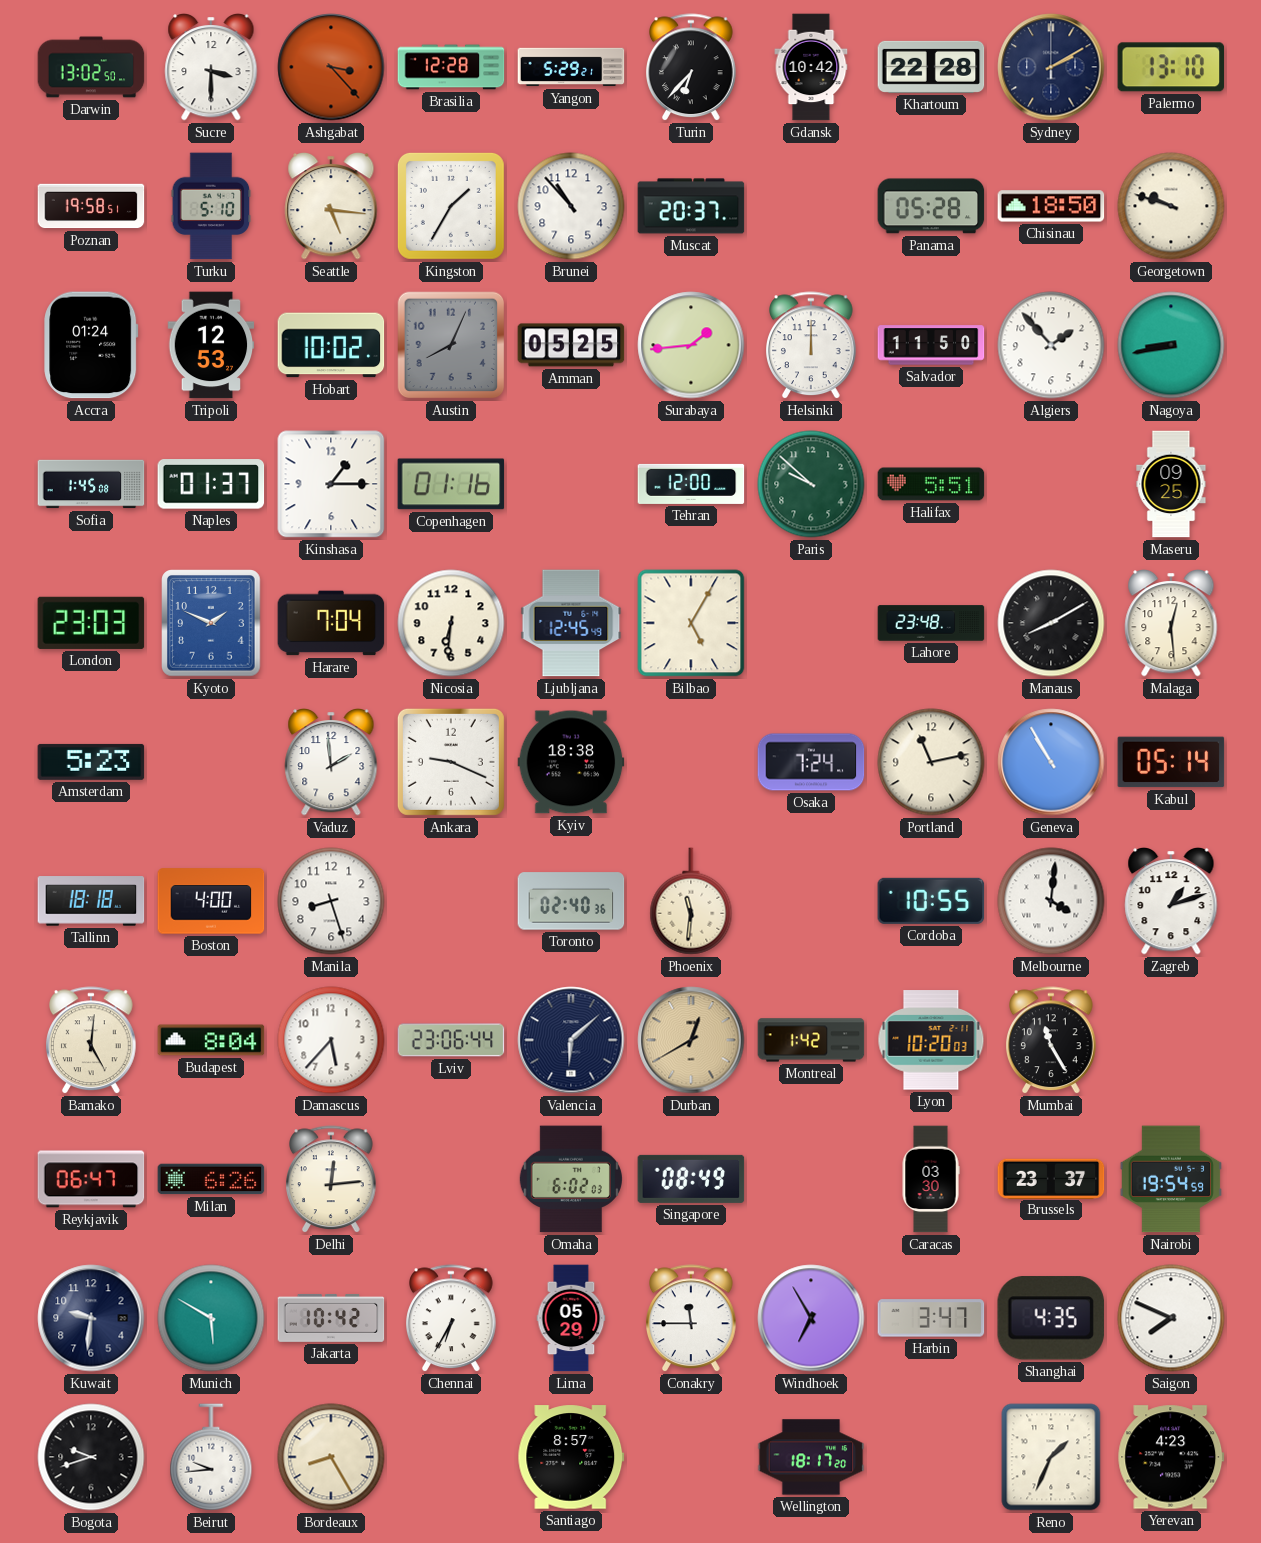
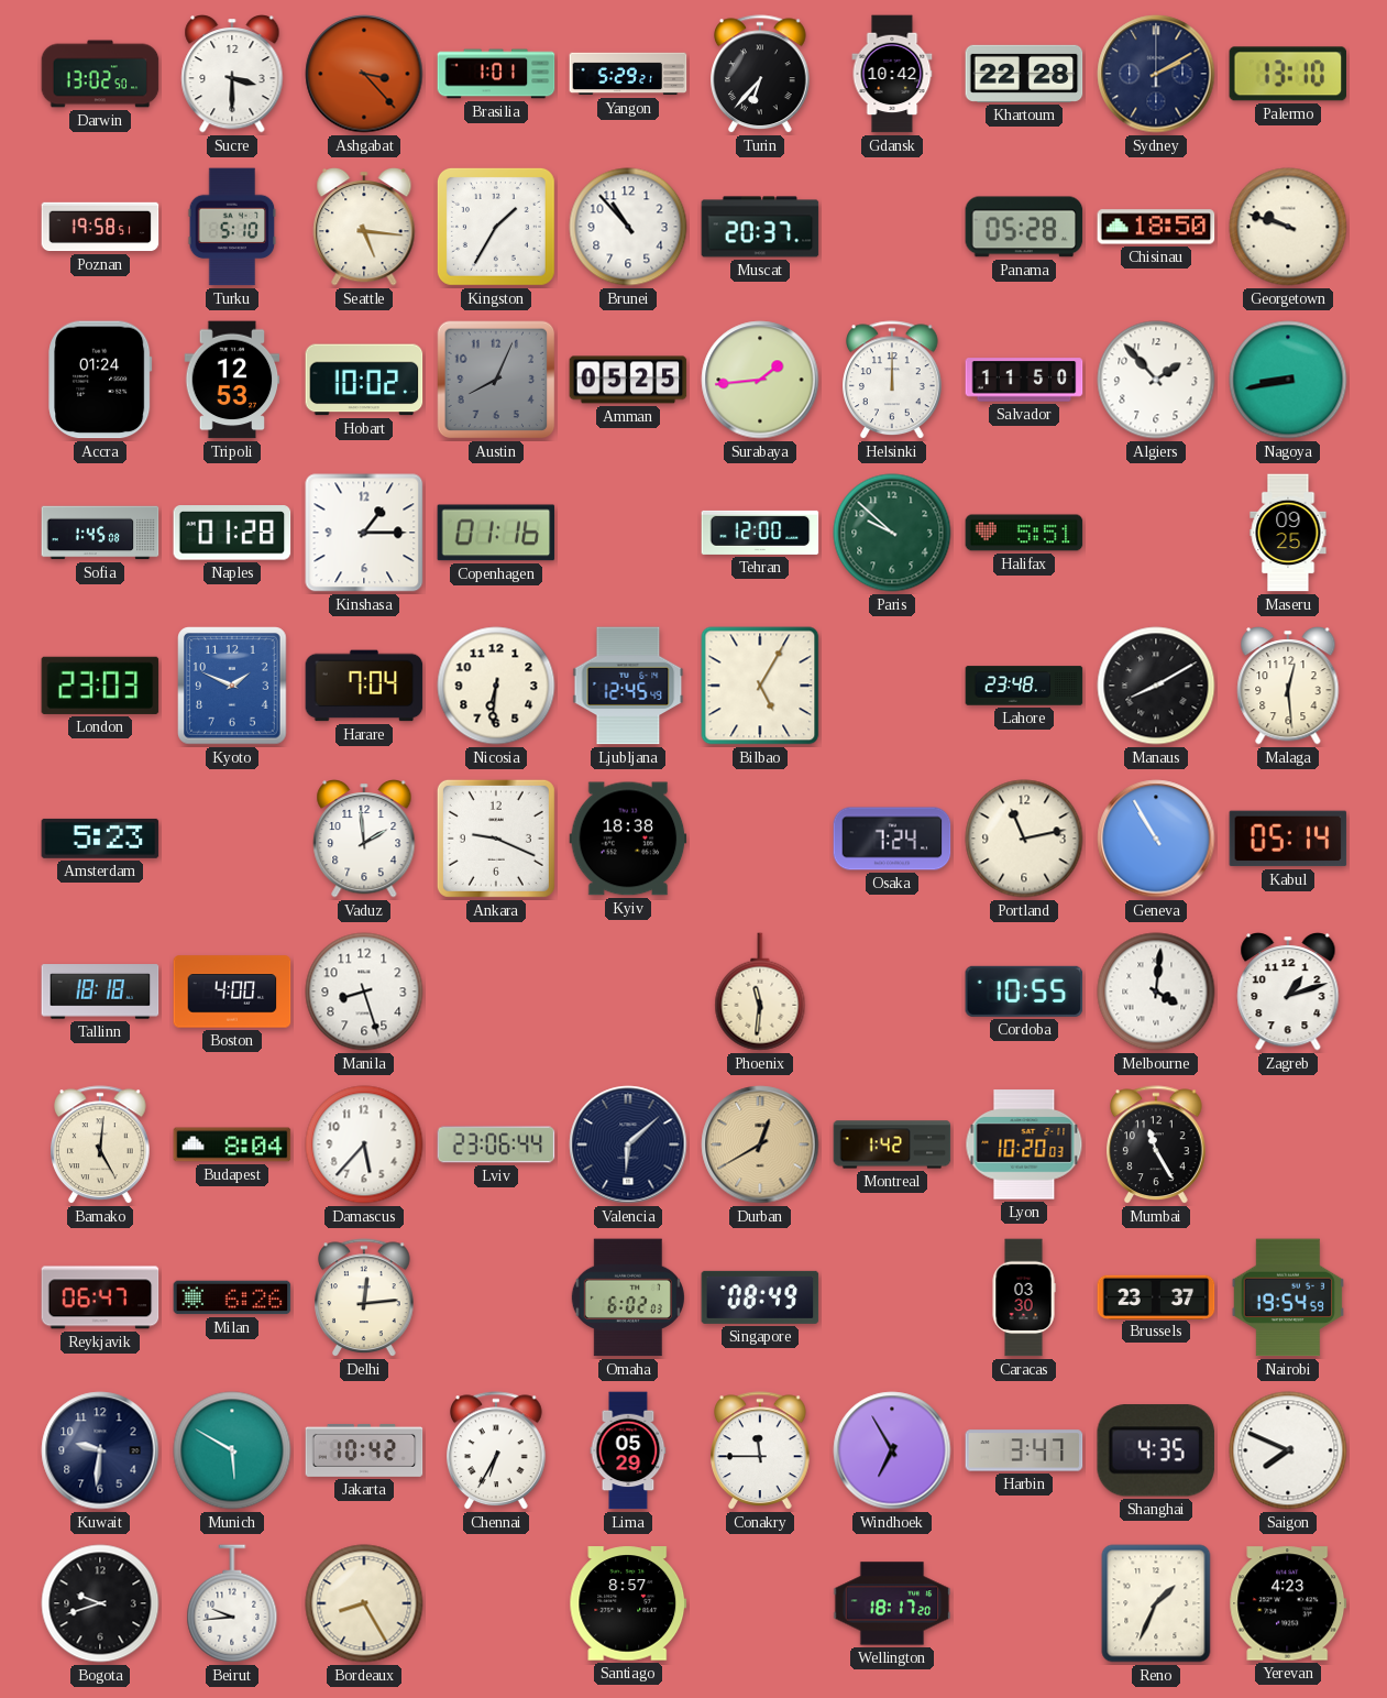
Brasilia: 12:28 -> 1:01
Naples: 01:37 -> 01:28
Toronto: 02:40 -> none
